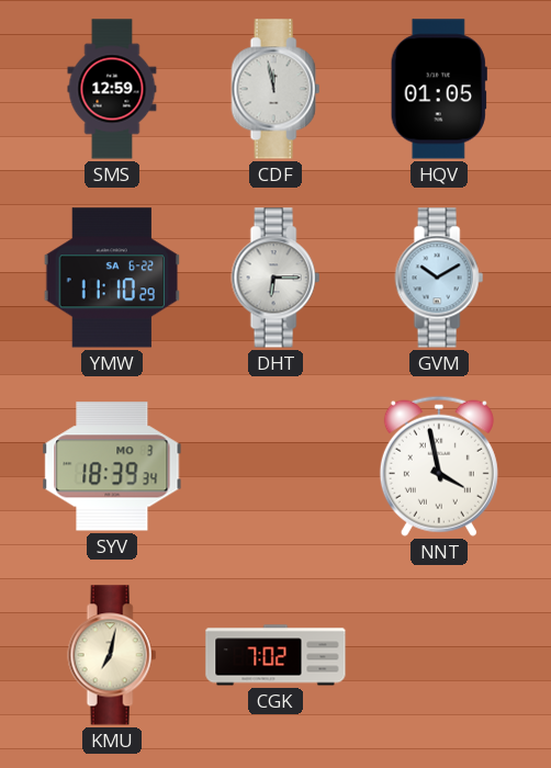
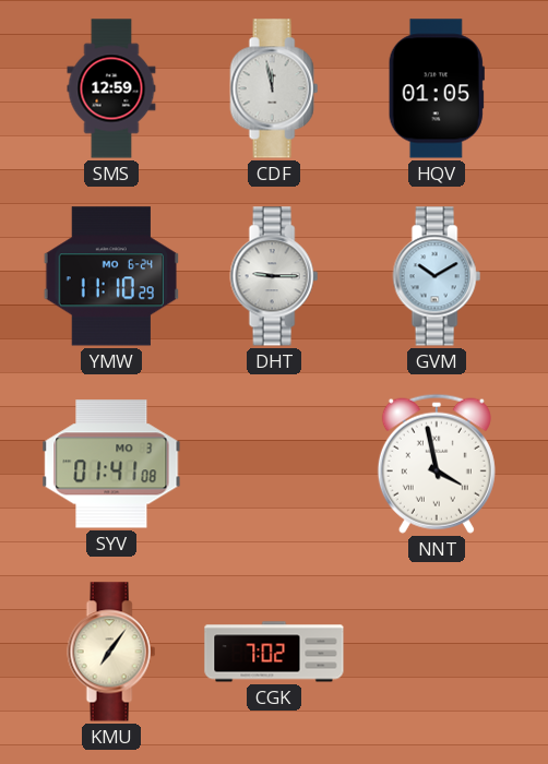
YMW date: SA 6-22 -> MO 6-24
DHT: 6:15 -> 9:15
SYV: 18:39 -> 01:41
KMU: 7:02 -> 7:06
